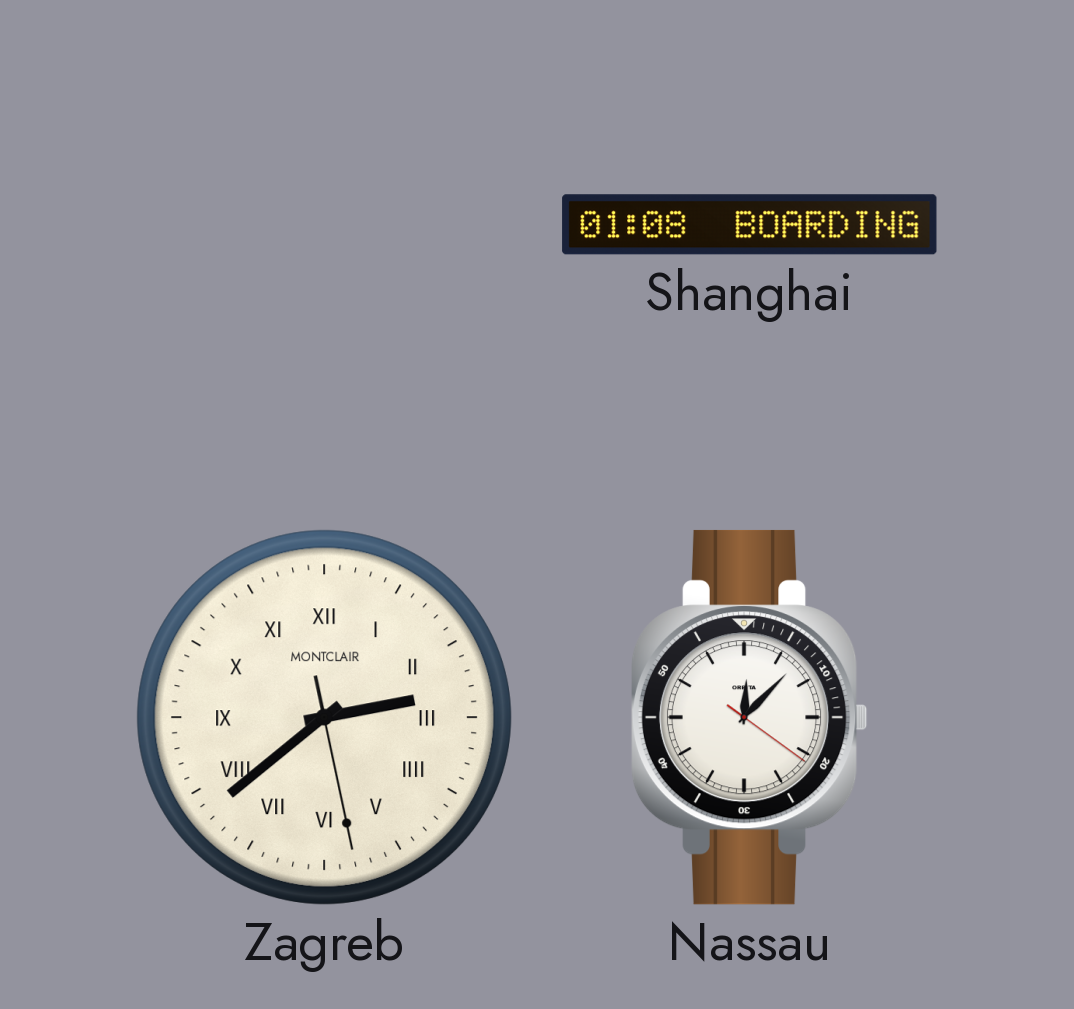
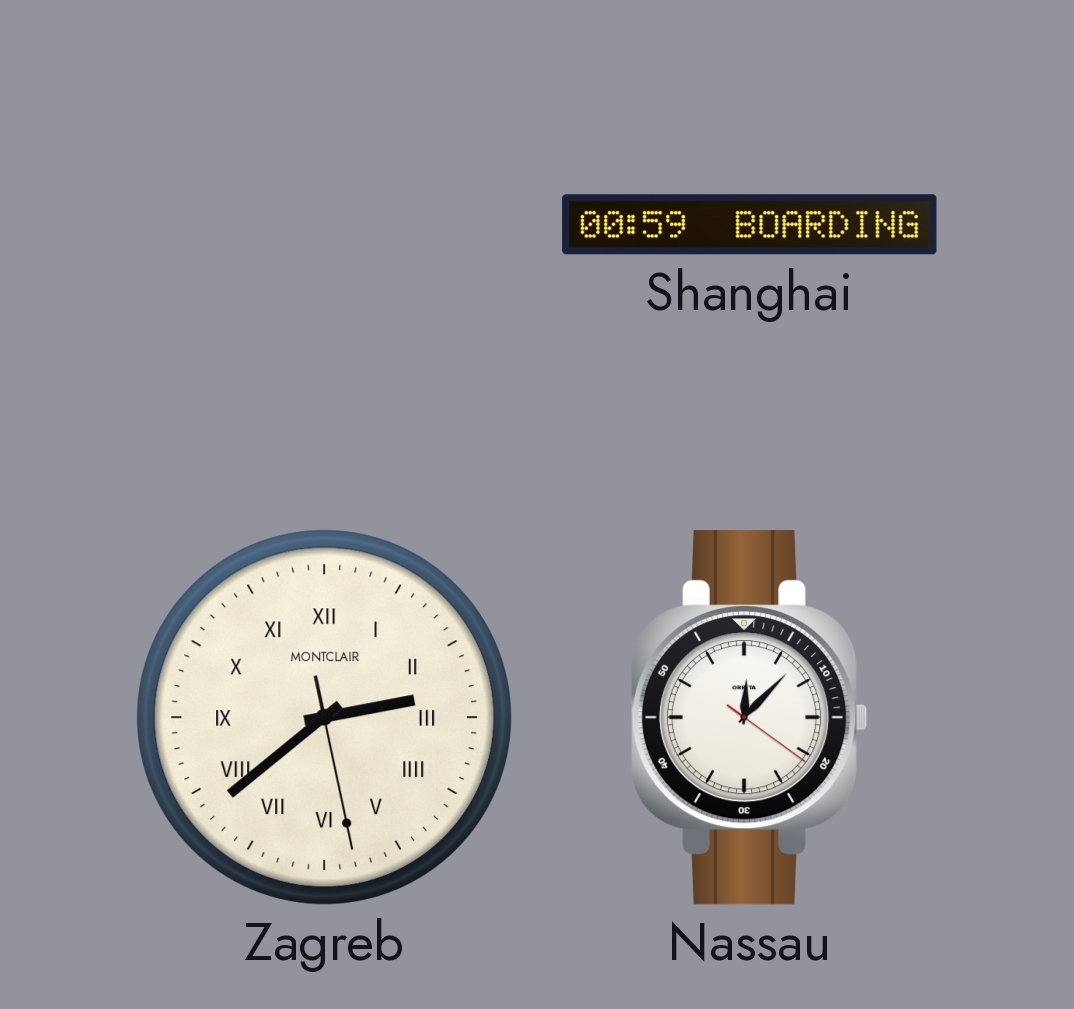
Shanghai: 01:08 -> 00:59
